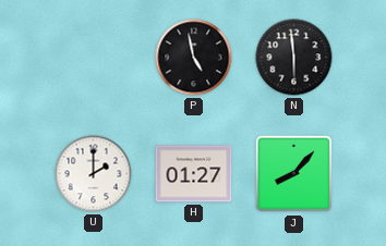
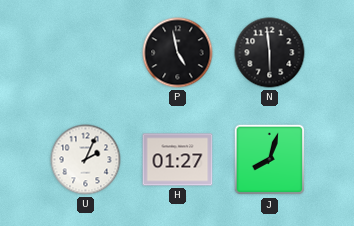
U: 2:00 -> 2:04
J: 8:07 -> 8:03
